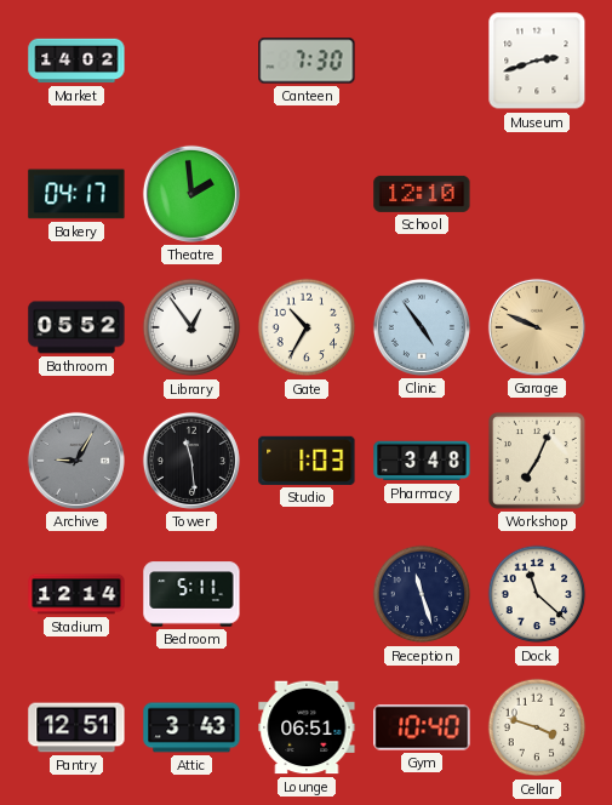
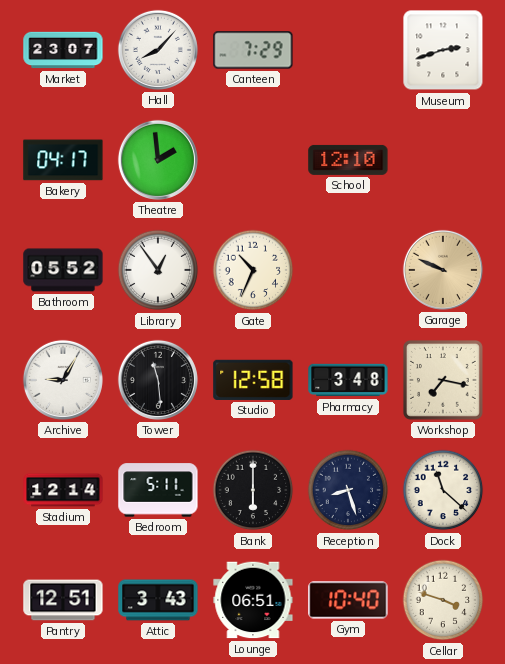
Market: 14:02 -> 23:07
Hall: none -> 8:07
Canteen: 7:30 -> 7:29
Gate: 10:35 -> 10:34
Clinic: 4:54 -> none
Archive dial: grey -> white
Studio: 1:03 -> 12:58
Workshop: 7:04 -> 7:17
Bank: none -> 6:00
Reception: 11:27 -> 8:27
